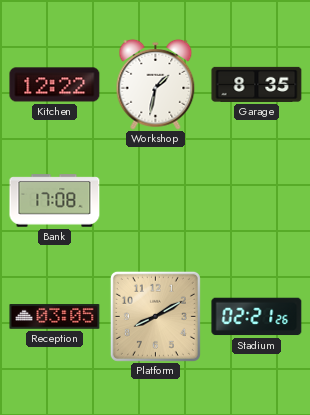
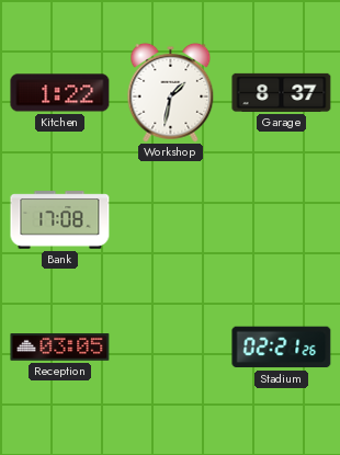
Kitchen: 12:22 -> 1:22
Garage: 8:35 -> 8:37
Platform: 8:10 -> none
